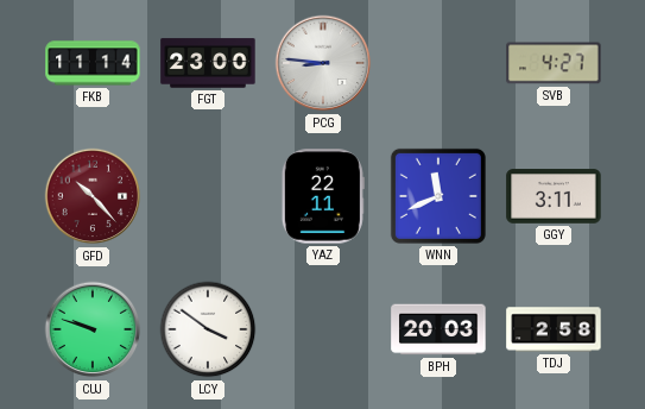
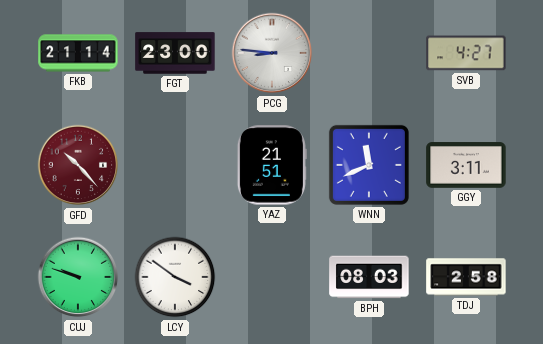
FKB: 11:14 -> 21:14
YAZ: 22:11 -> 21:51
BPH: 20:03 -> 08:03
